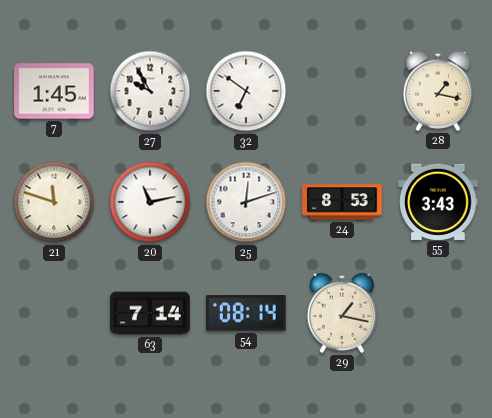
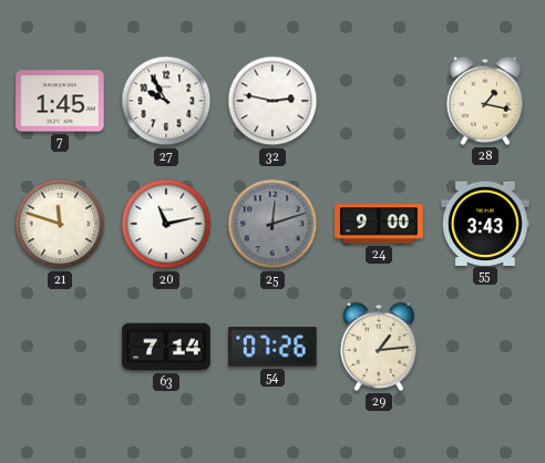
32: 6:51 -> 2:47
25 dial: white -> grey
24: 8:53 -> 9:00
54: 08:14 -> 07:26
29: 1:17 -> 1:14
